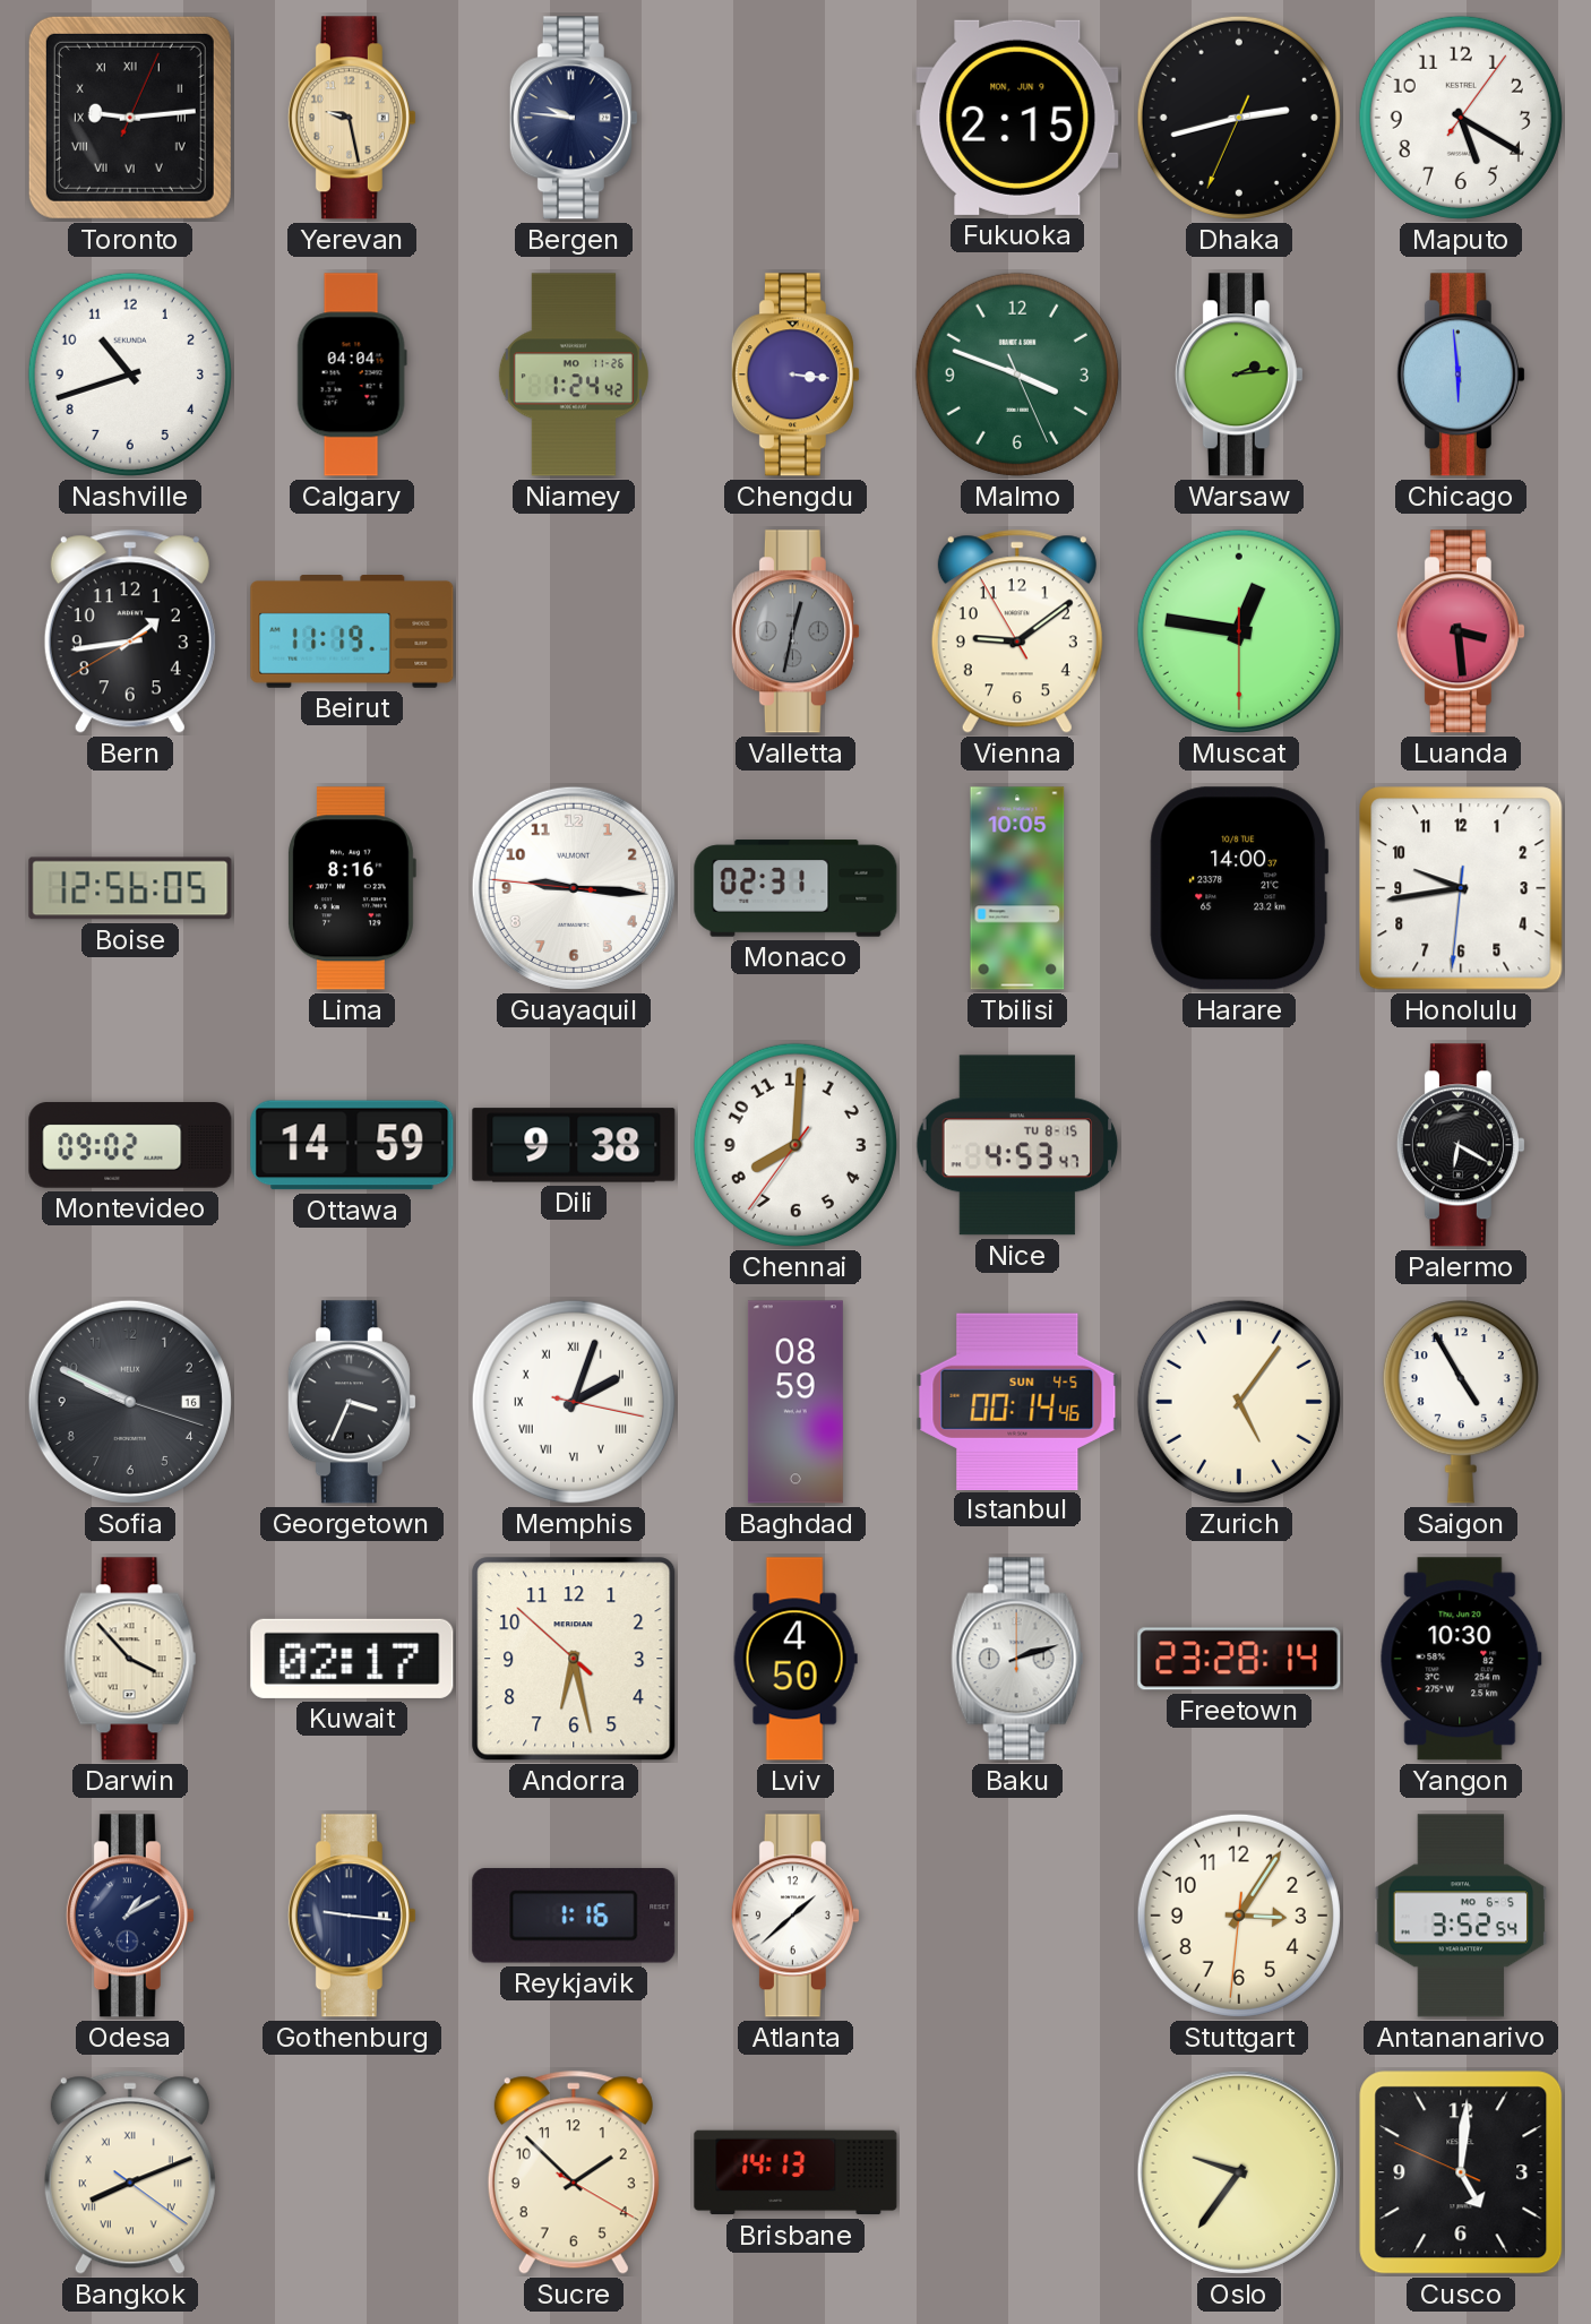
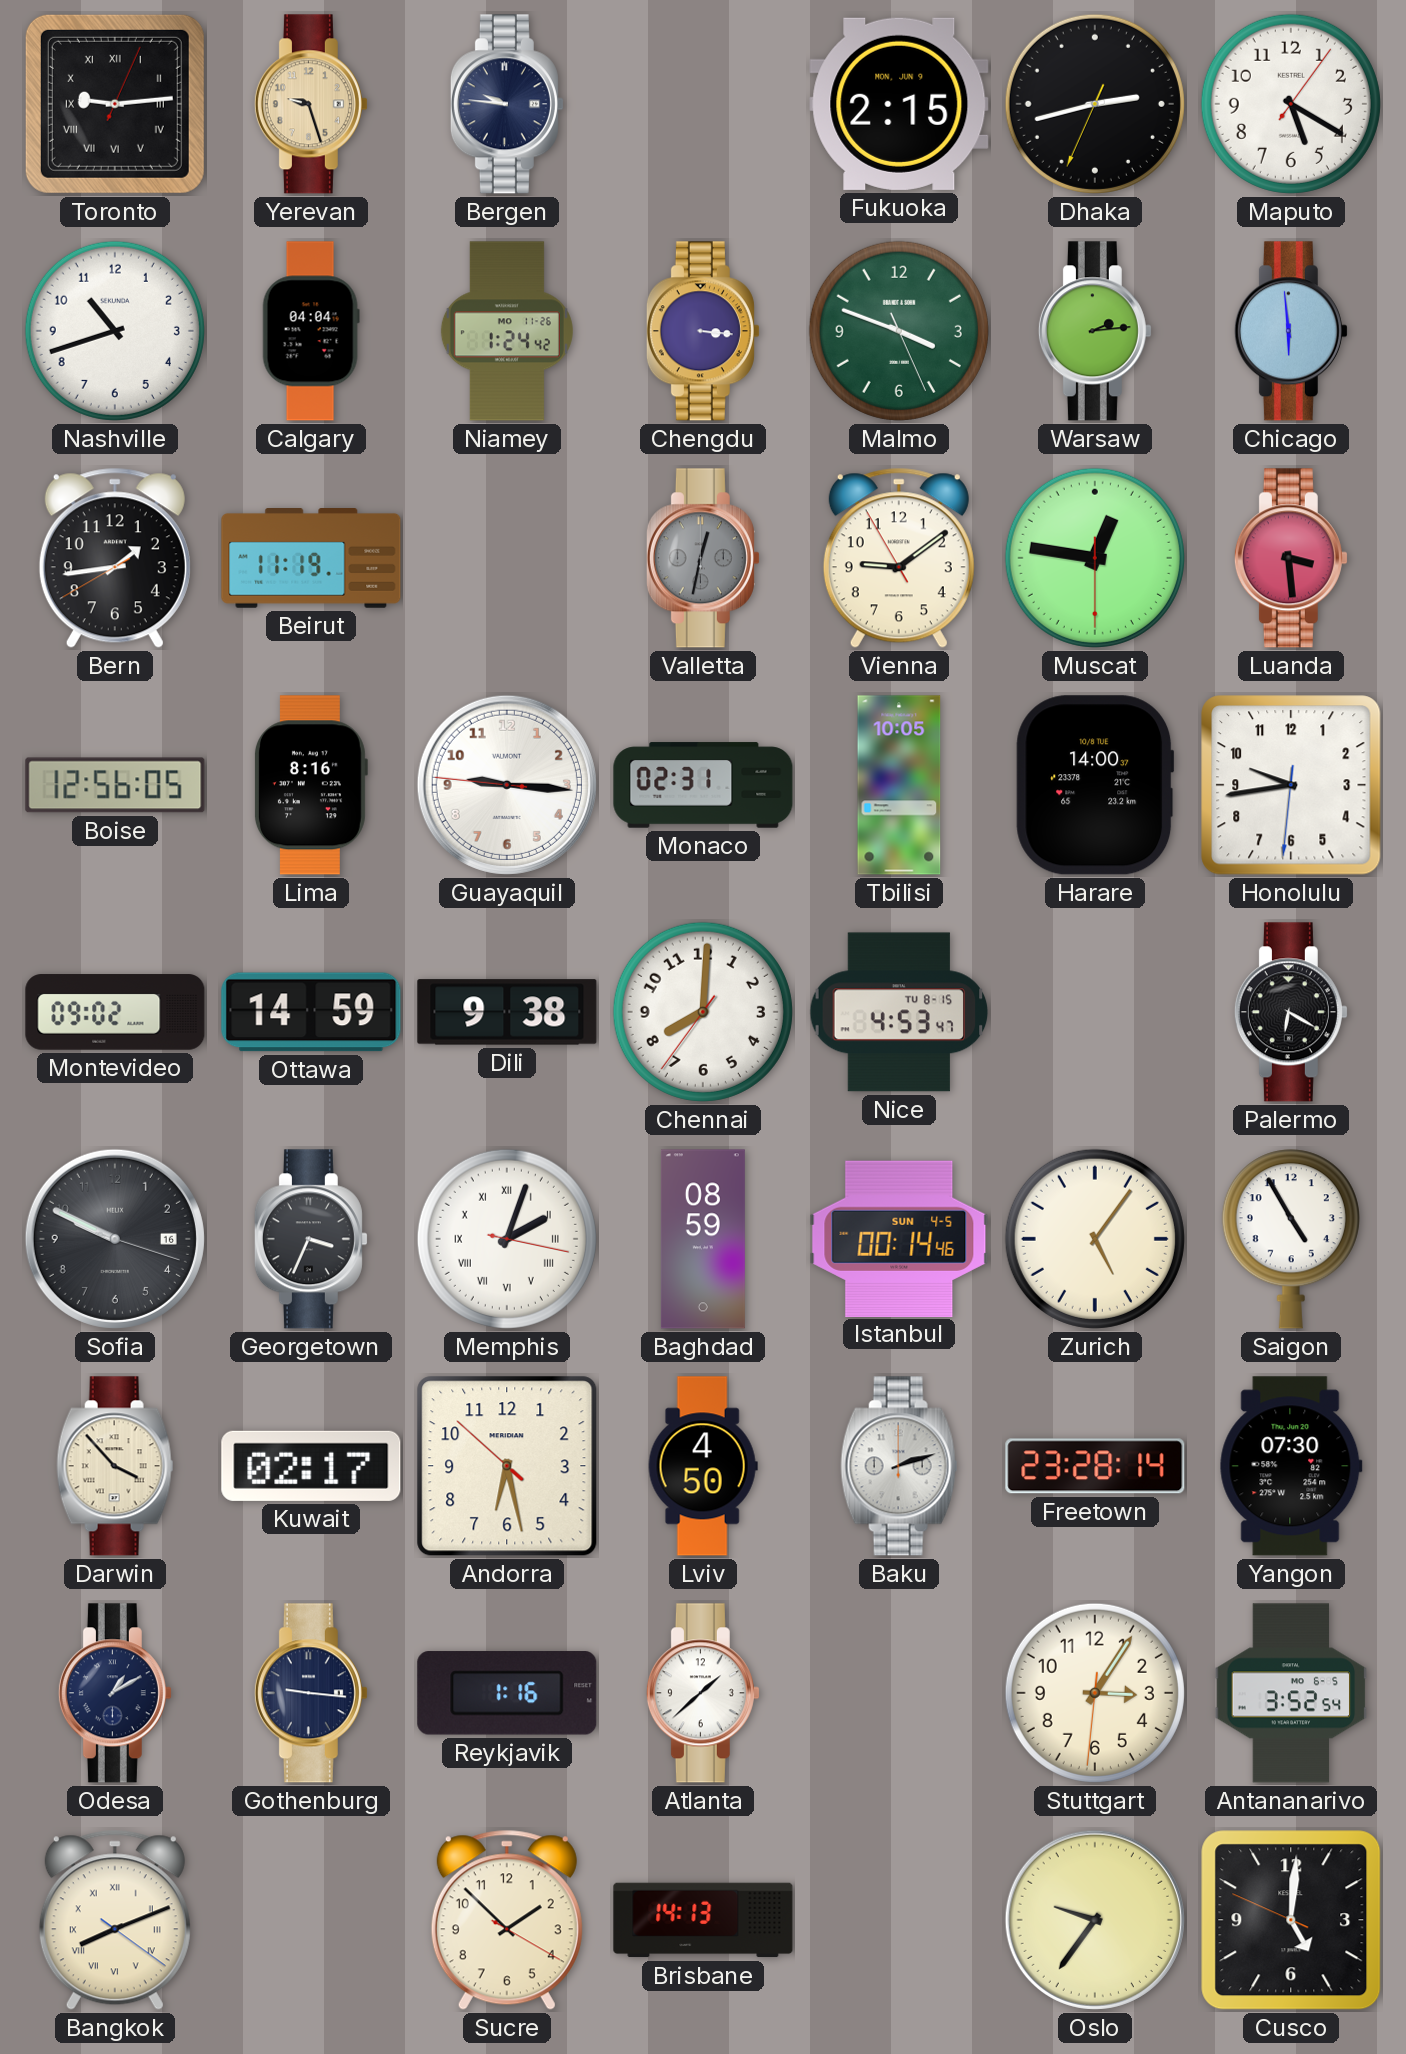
Yerevan: 9:28 -> 9:27
Yangon: 10:30 -> 07:30
